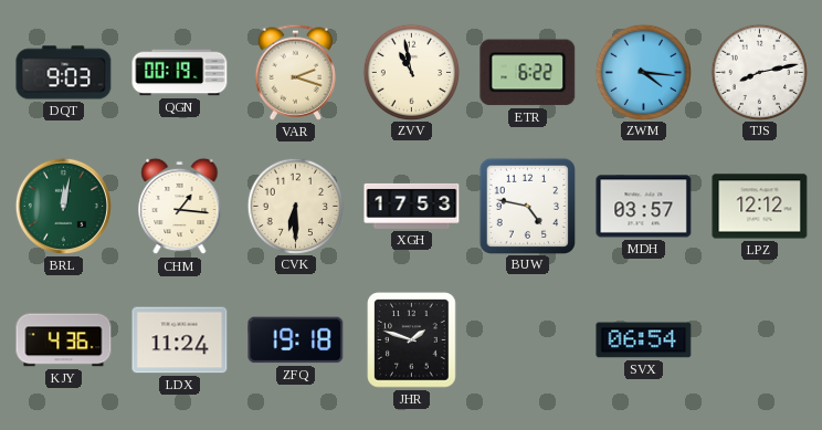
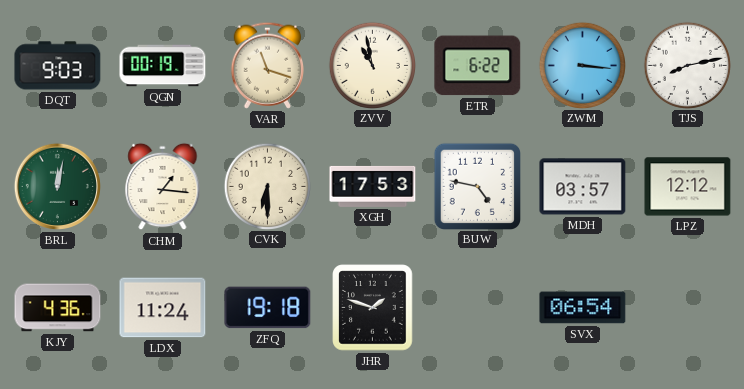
VAR: 2:18 -> 11:18
ZWM: 4:16 -> 3:16
